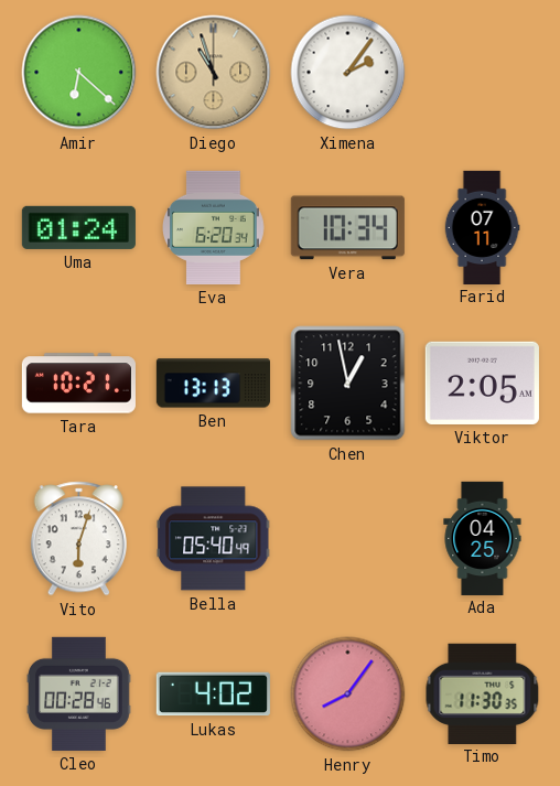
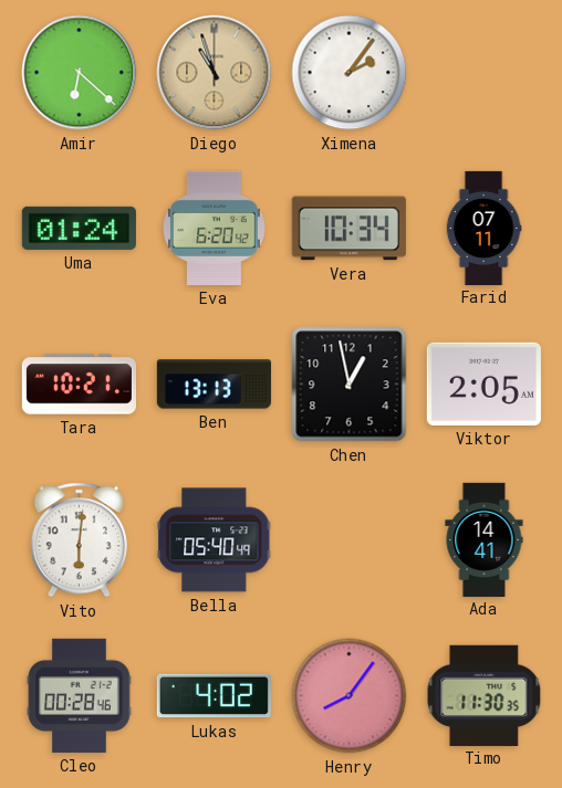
Eva: 6:20:34 -> 6:20:42
Vito: 6:03 -> 6:01
Ada: 04:25 -> 14:41
